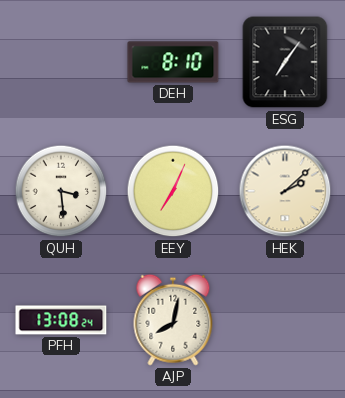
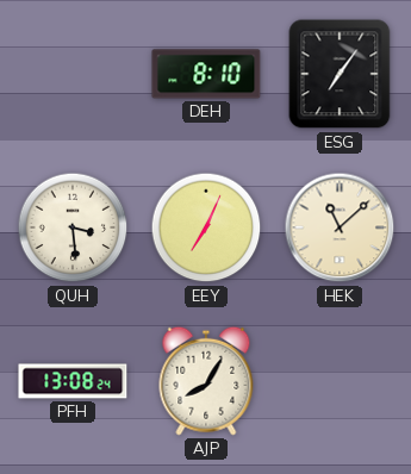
HEK: 2:08 -> 11:08
AJP: 8:02 -> 8:05
